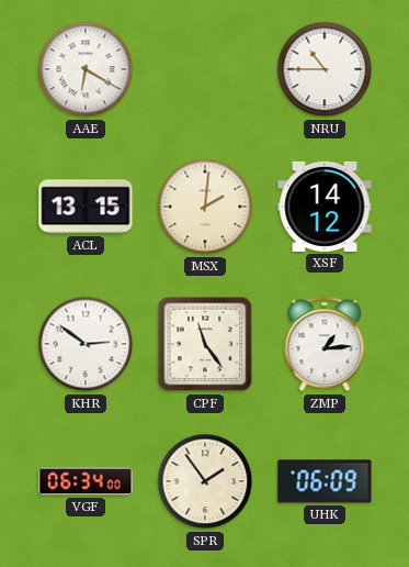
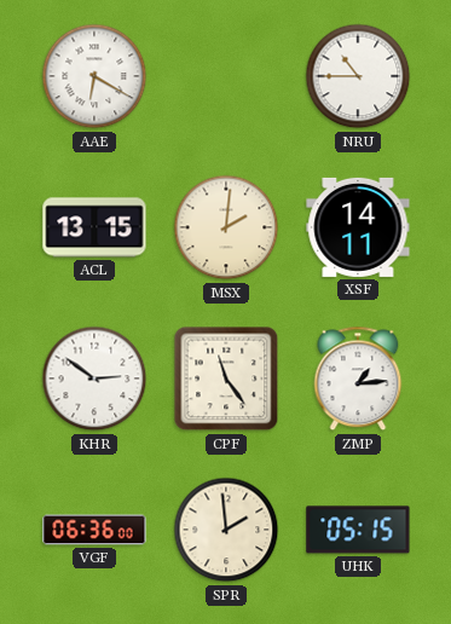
XSF: 14:12 -> 14:11
VGF: 06:34 -> 06:36
SPR: 1:54 -> 1:59
UHK: 06:09 -> 05:15
